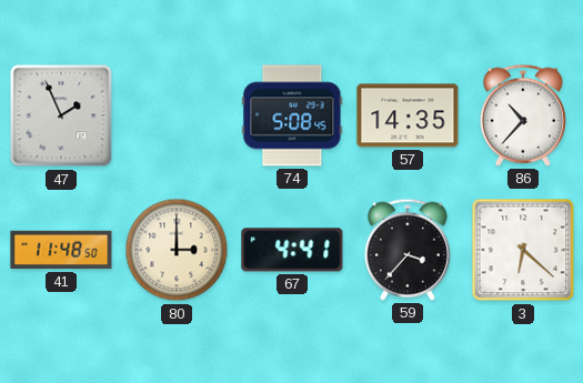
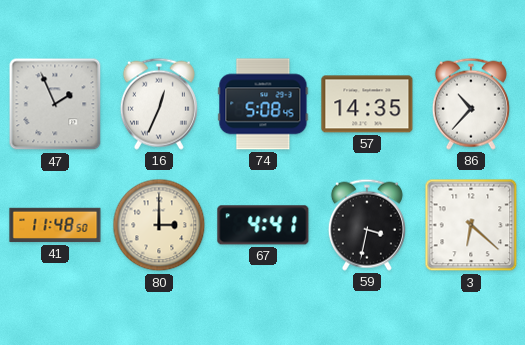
16: none -> 12:34
59: 3:37 -> 3:32
